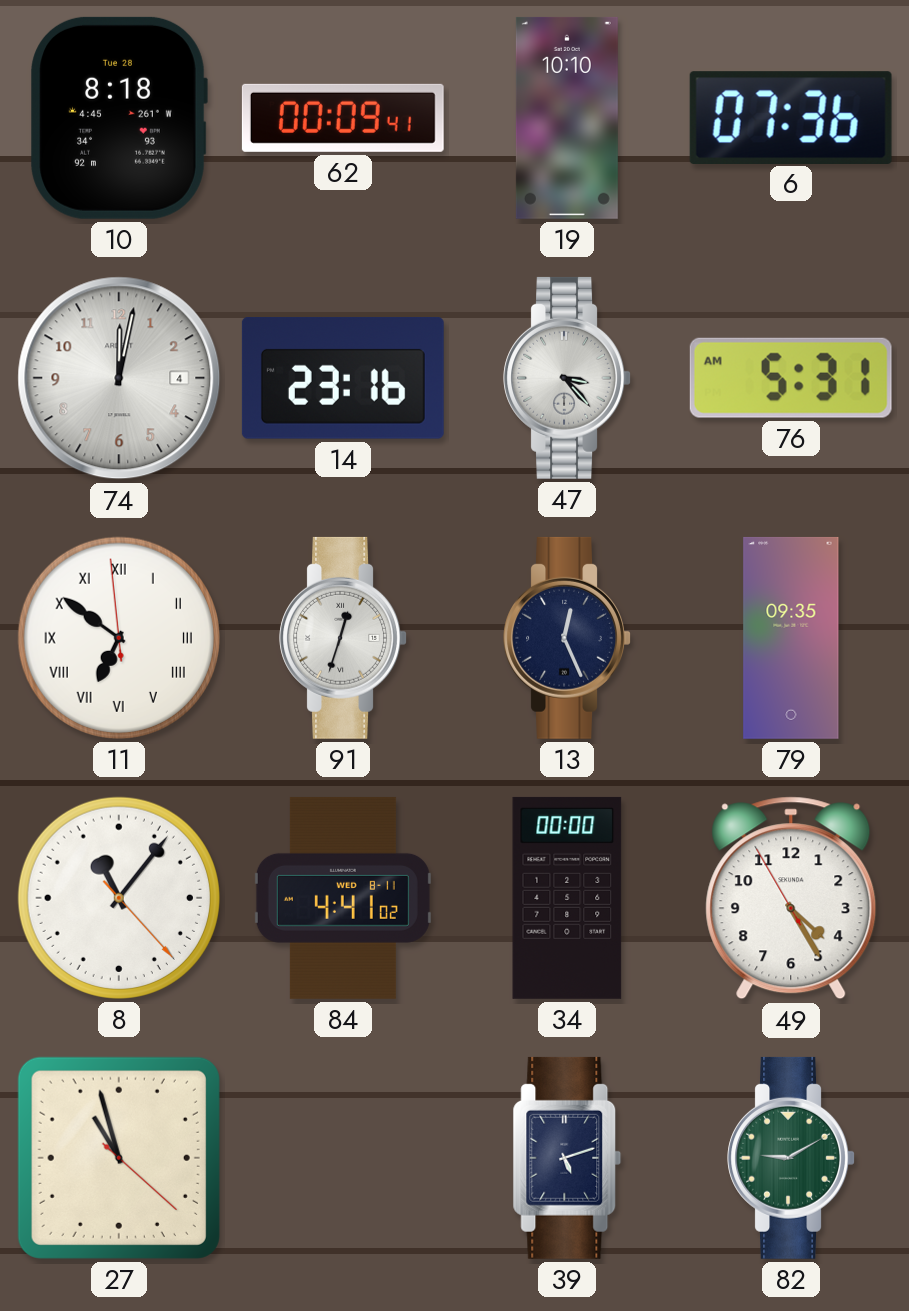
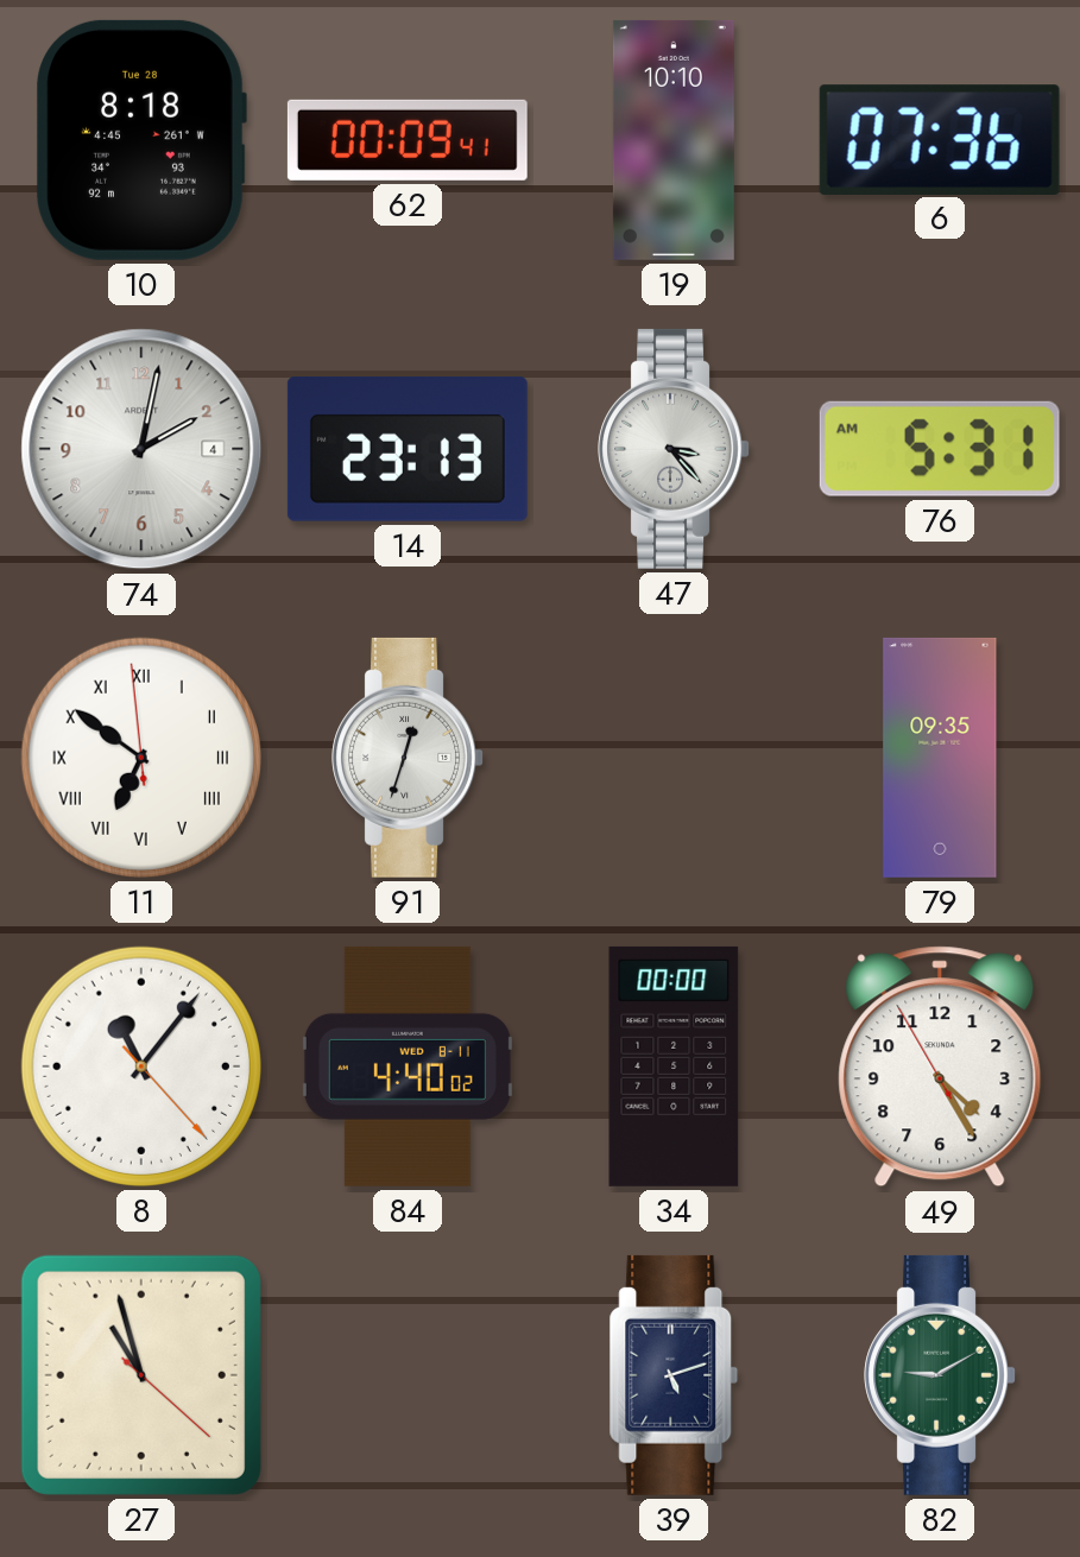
74: 12:02 -> 2:02
14: 23:16 -> 23:13
13: 12:26 -> none
84: 4:41 -> 4:40
